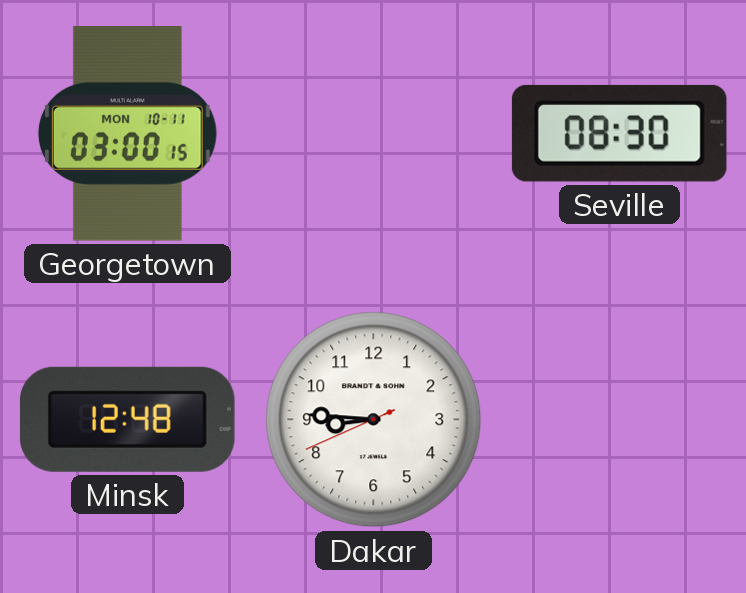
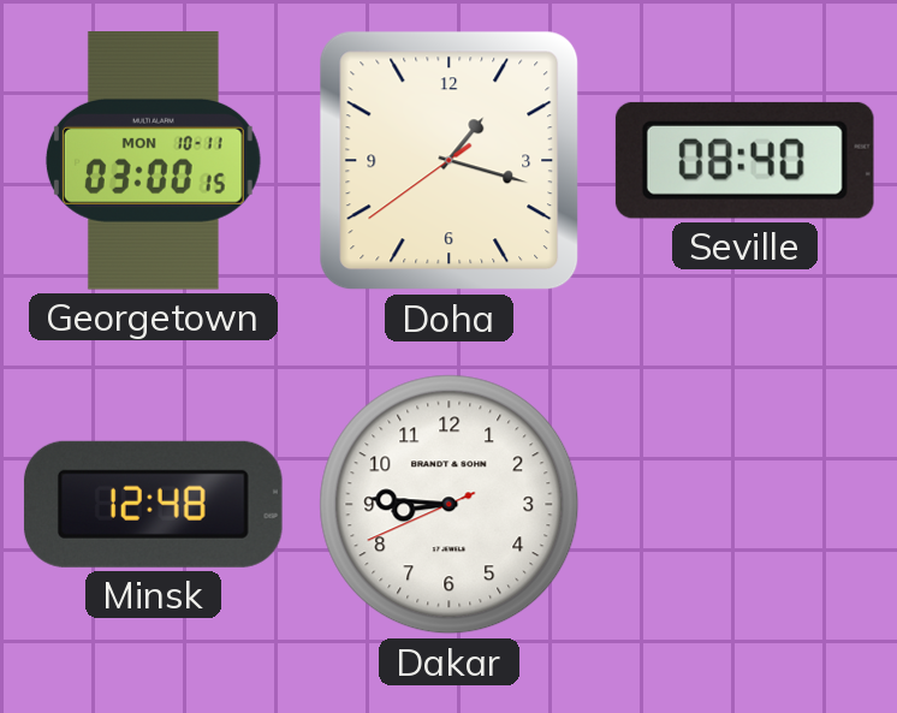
Doha: none -> 1:17
Seville: 08:30 -> 08:40
